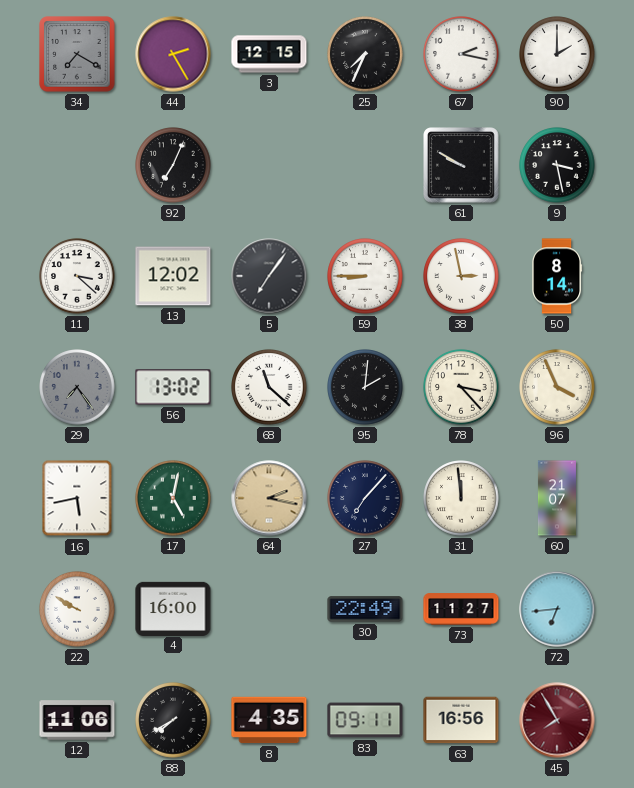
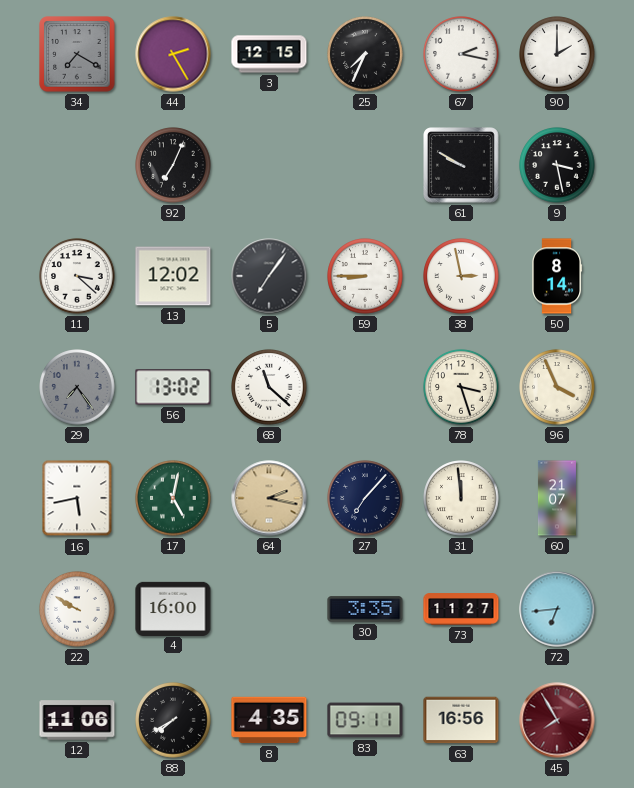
95: 2:01 -> none
78: 3:23 -> 3:27
30: 22:49 -> 3:35
